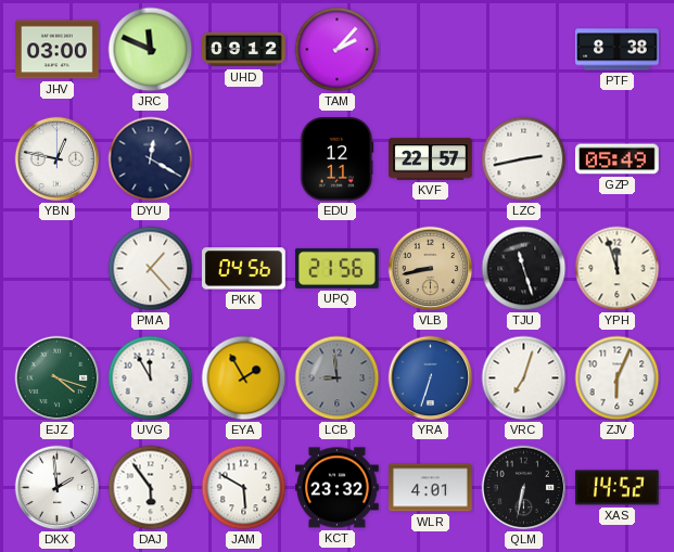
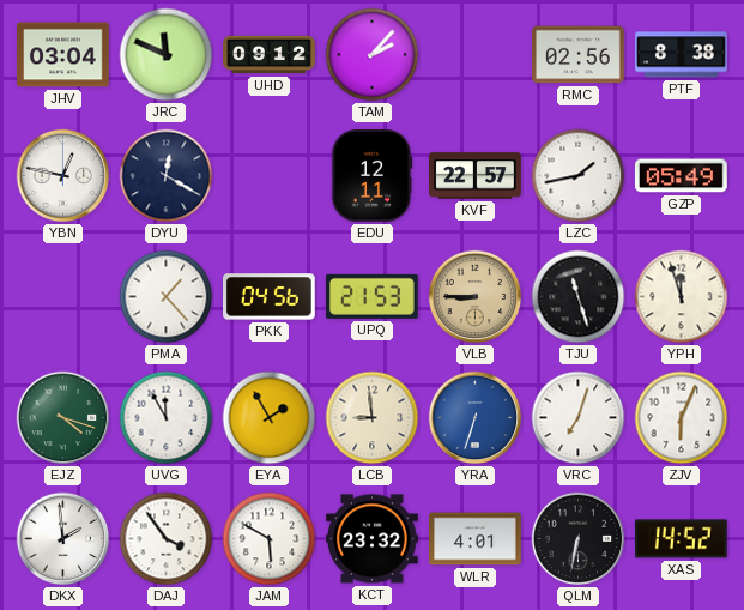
JHV: 03:00 -> 03:04
RMC: none -> 02:56
LZC: 2:43 -> 1:43
UPQ: 21:56 -> 21:53
VLB: 8:43 -> 8:45
LCB dial: grey -> cream
DAJ: 5:54 -> 3:54
